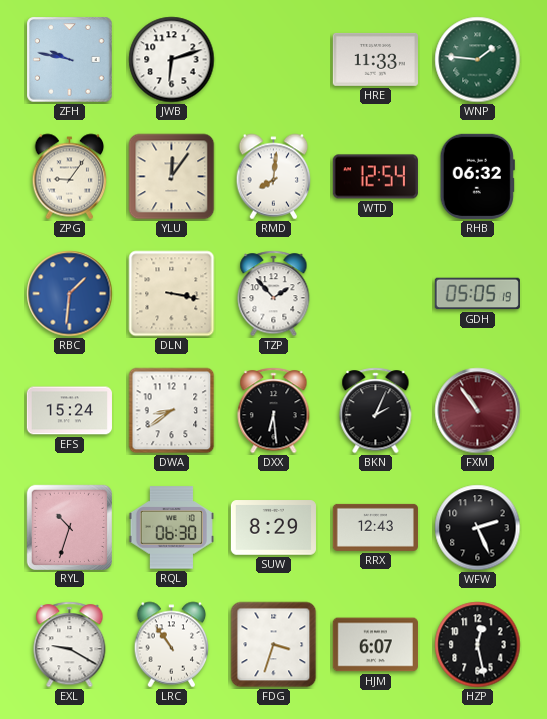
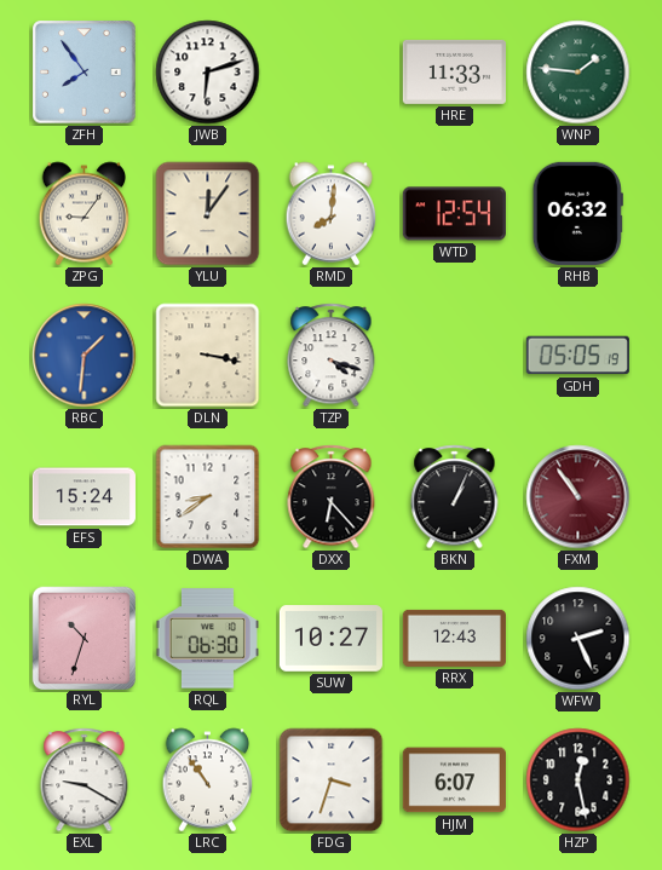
ZFH: 9:47 -> 7:54
TZP: 1:53 -> 4:18
DXX: 6:29 -> 6:23
BKN: 2:04 -> 1:04
SUW: 8:29 -> 10:27
